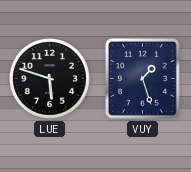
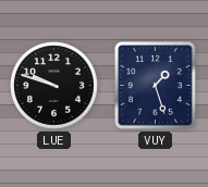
LUE: 5:48 -> 9:48
